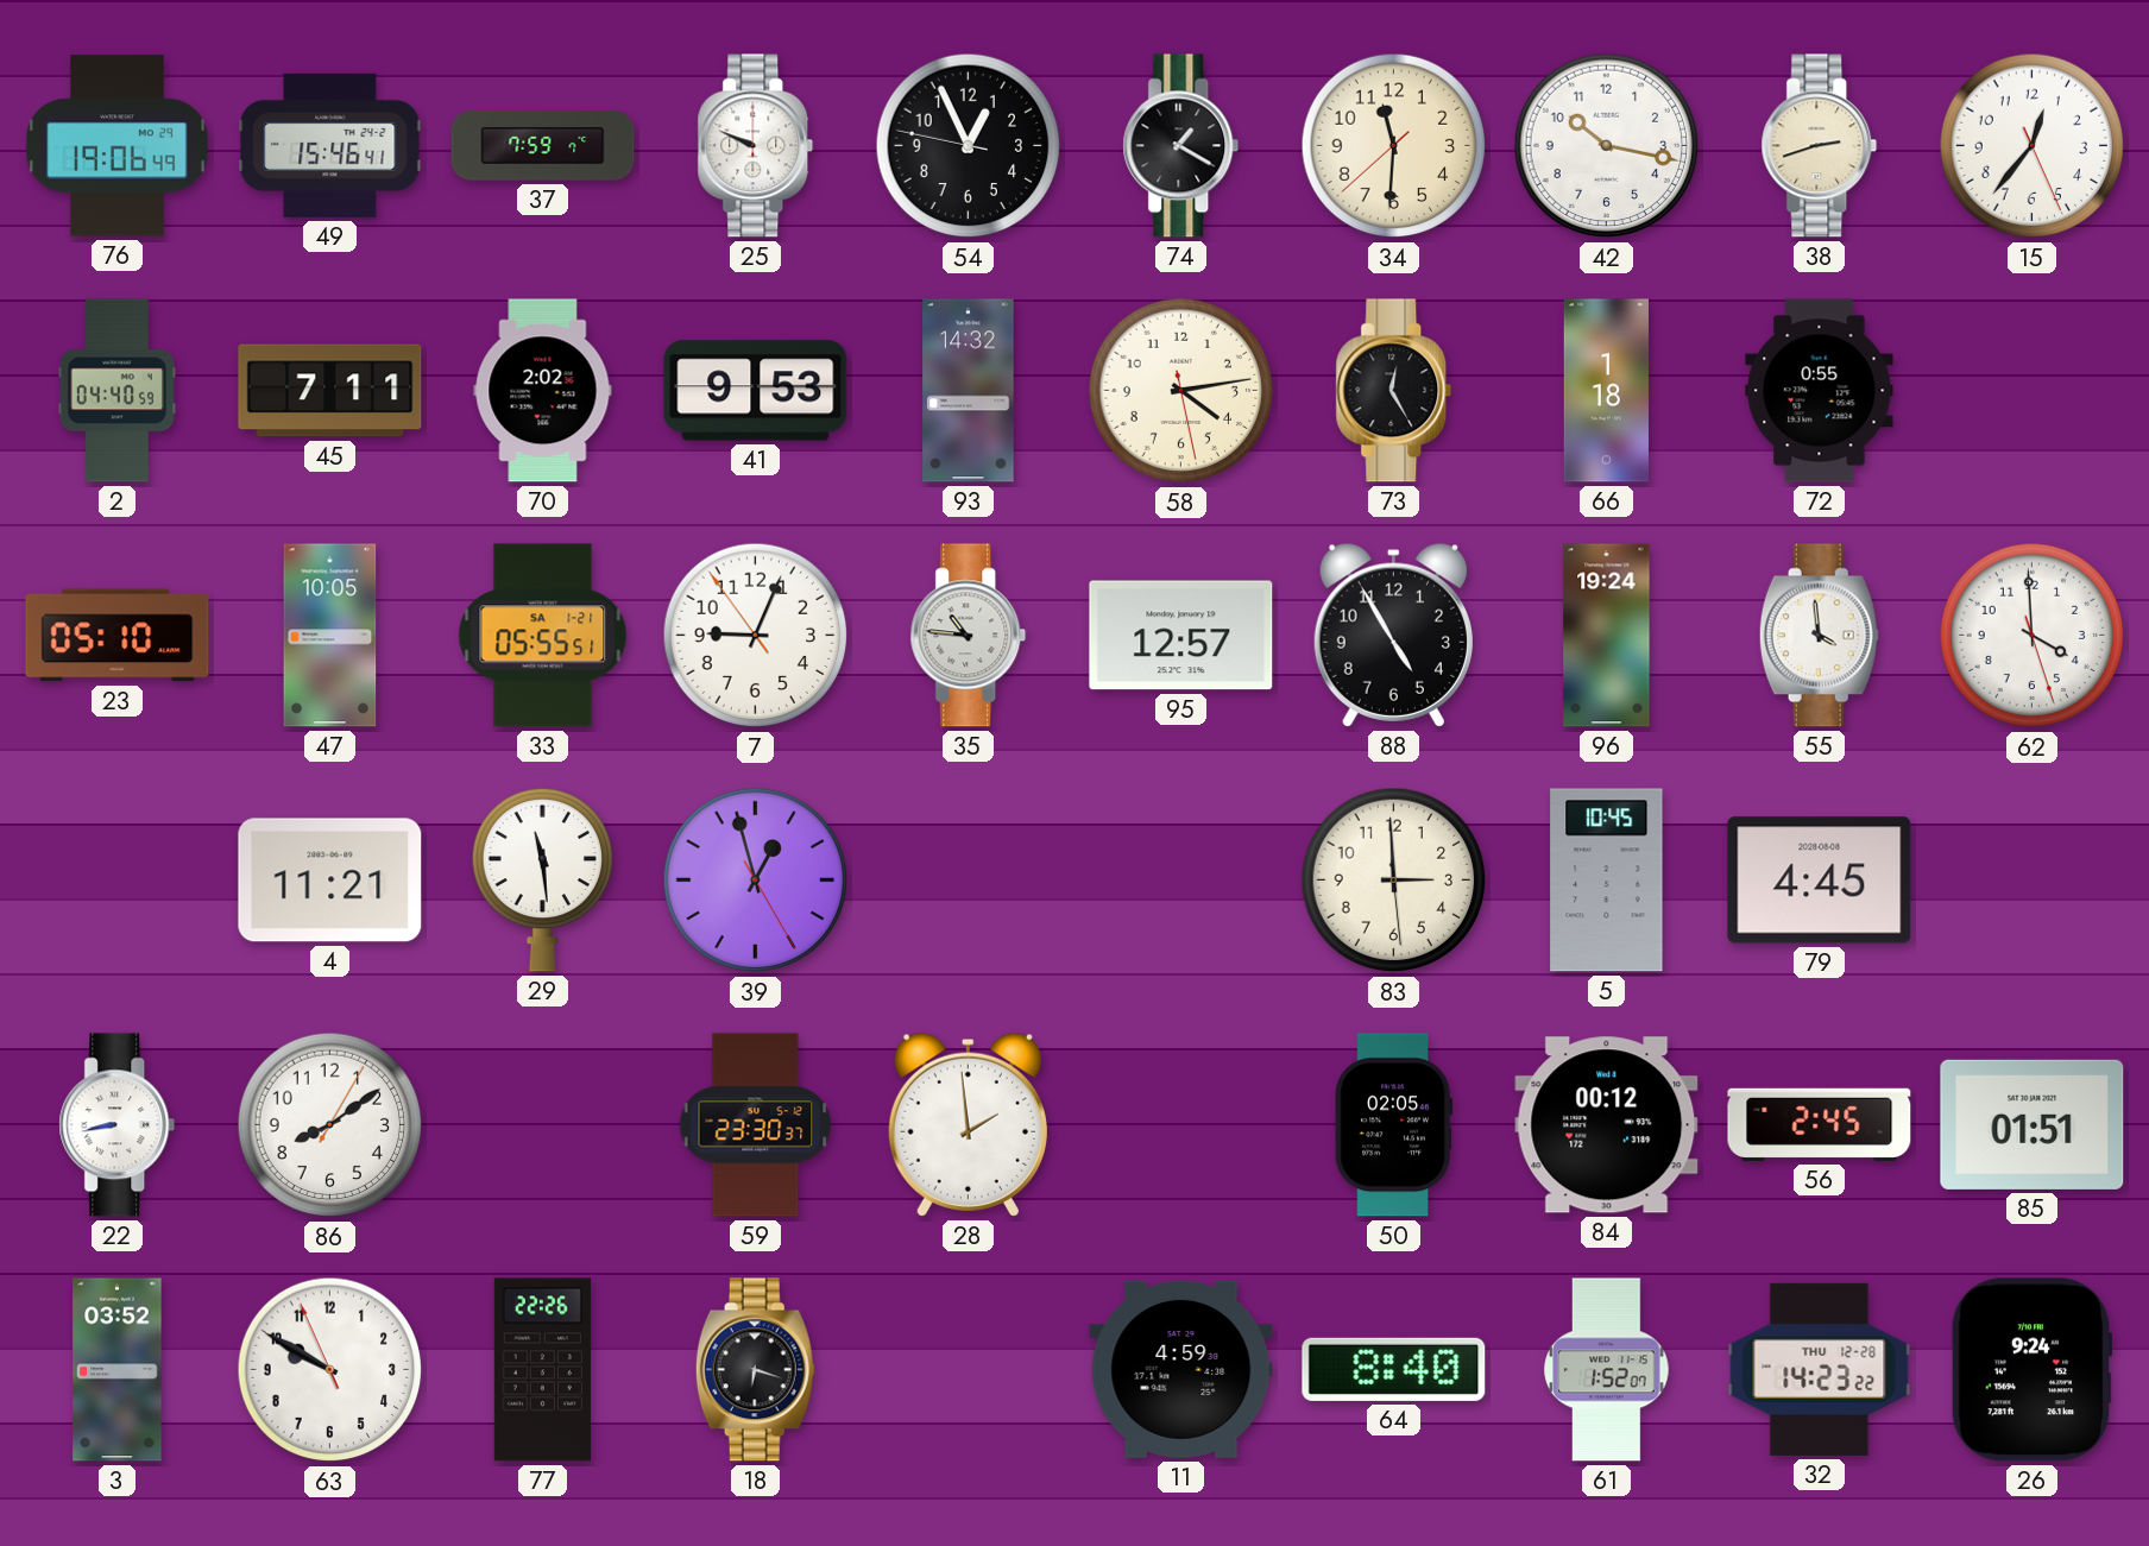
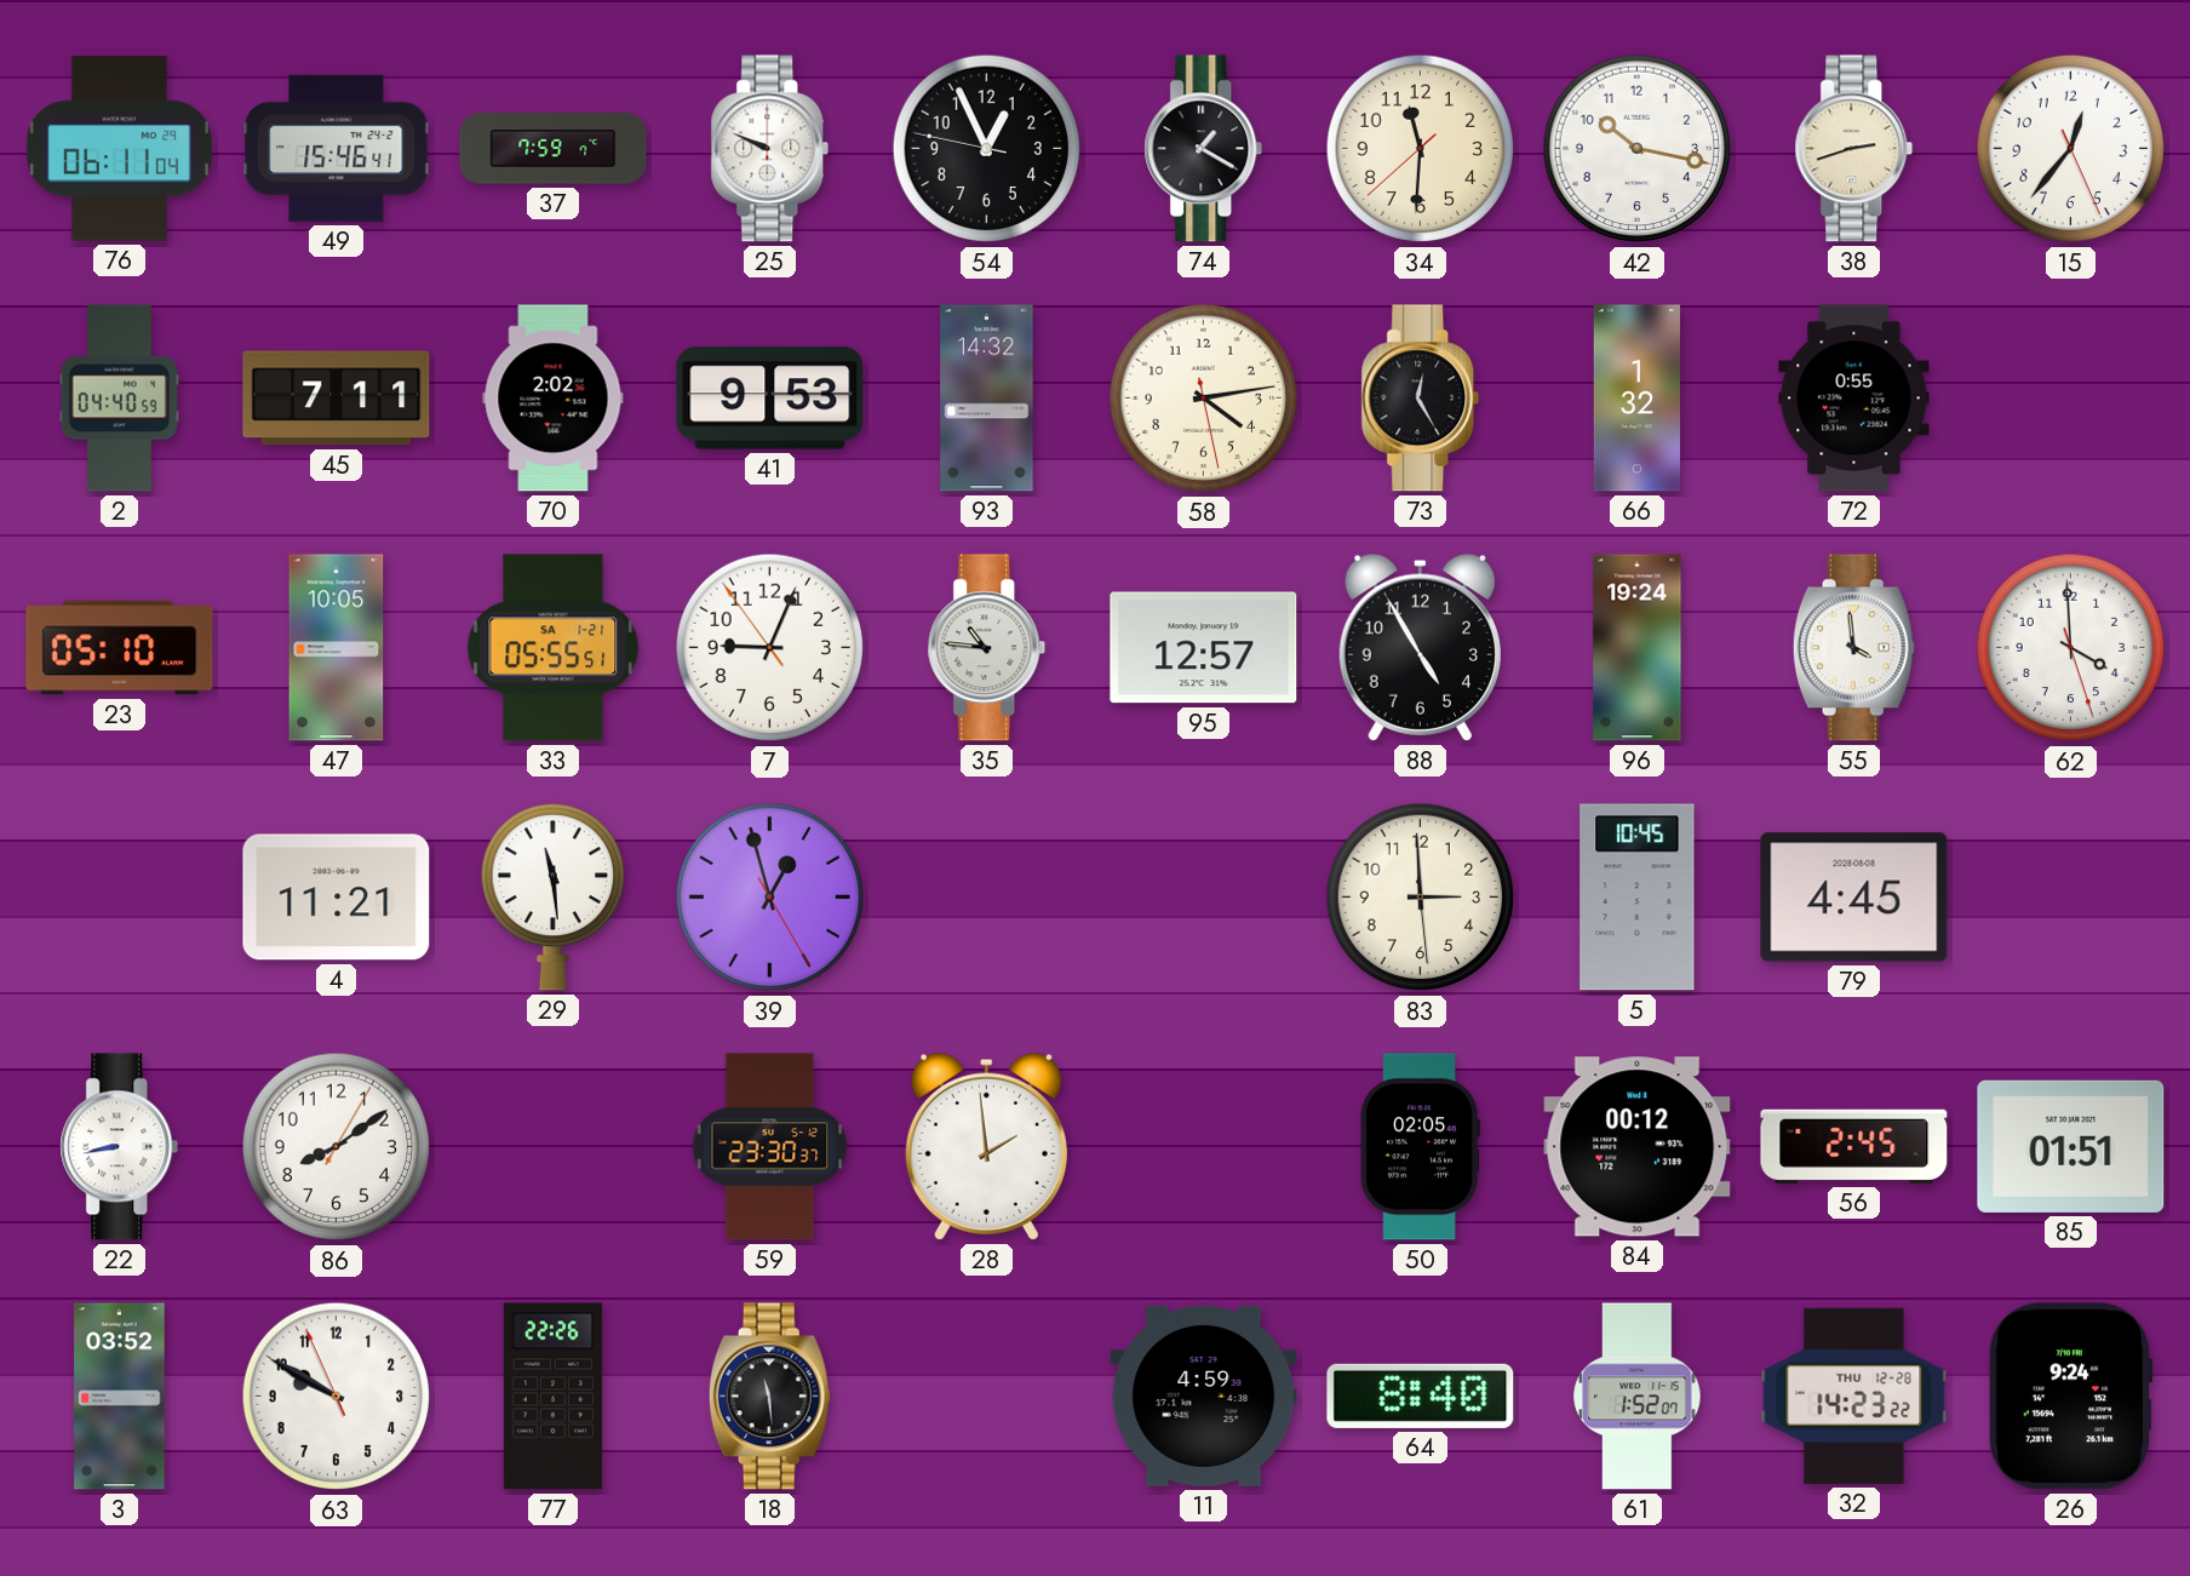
76: 19:06 -> 06:11
66: 1:18 -> 1:32
18: 6:18 -> 11:29
